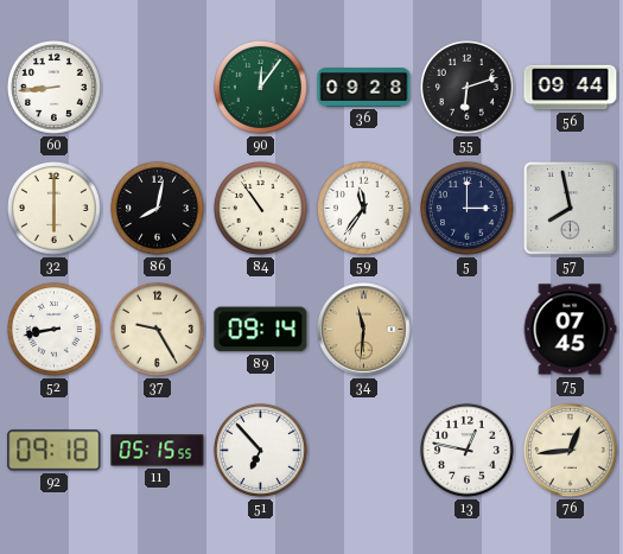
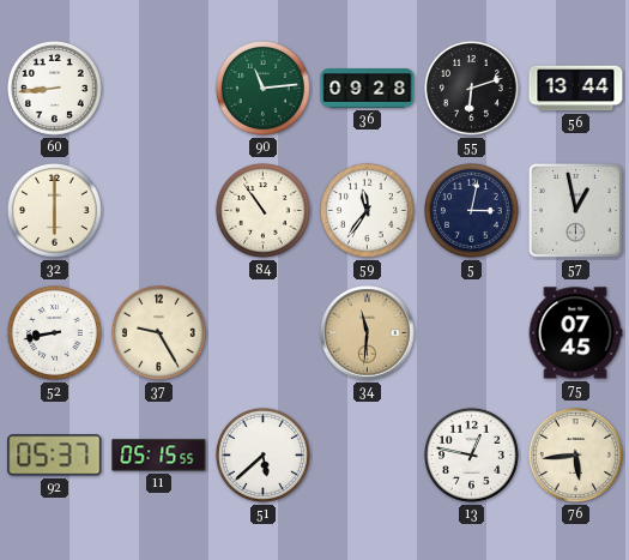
90: 12:06 -> 11:14
56: 09:44 -> 13:44
86: 8:02 -> none
5: 3:00 -> 3:02
57: 7:58 -> 12:58
89: 09:14 -> none
92: 09:18 -> 05:37
51: 6:53 -> 5:38
76: 12:44 -> 5:44
